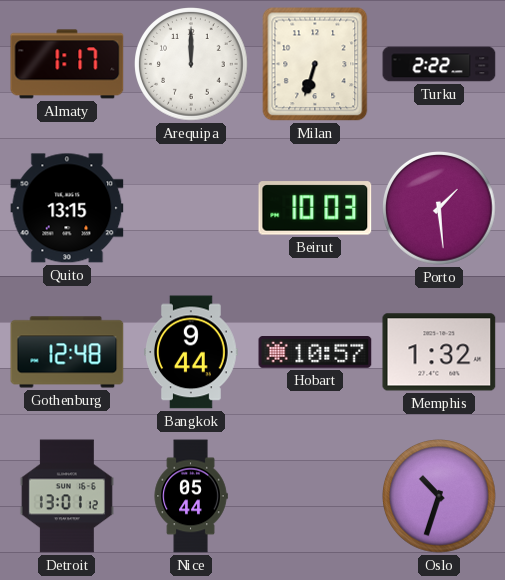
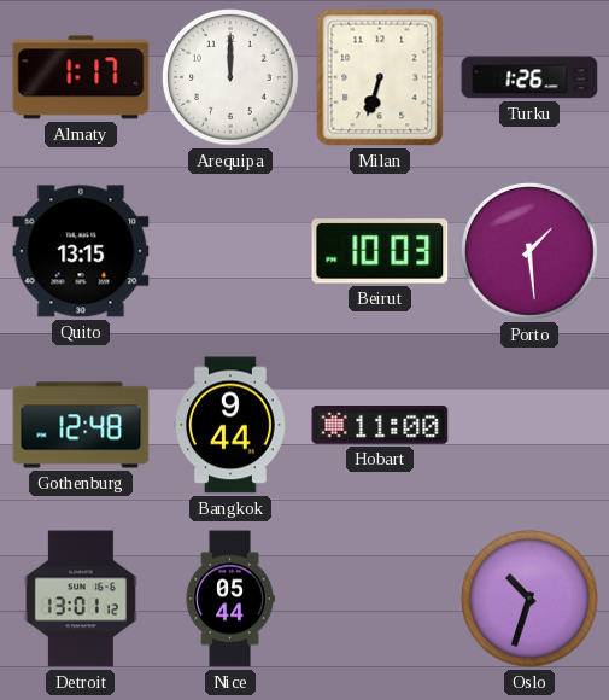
Turku: 2:22 -> 1:26
Hobart: 10:57 -> 11:00
Memphis: 1:32 -> none
